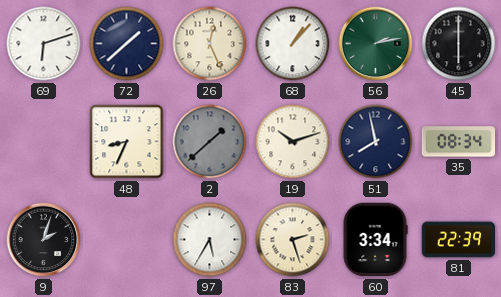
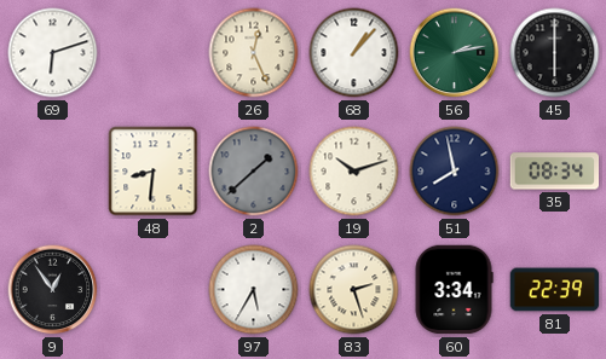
72: 1:38 -> none
48: 8:34 -> 8:31
9: 2:03 -> 12:54
